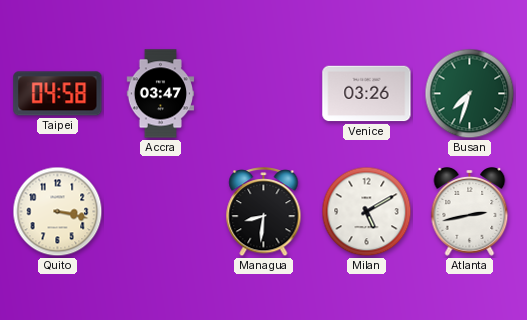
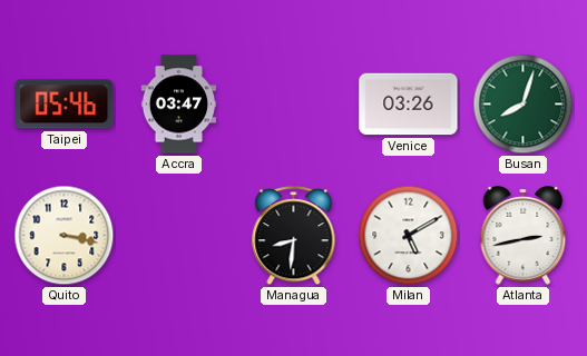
Taipei: 04:58 -> 05:46
Busan: 7:33 -> 8:03
